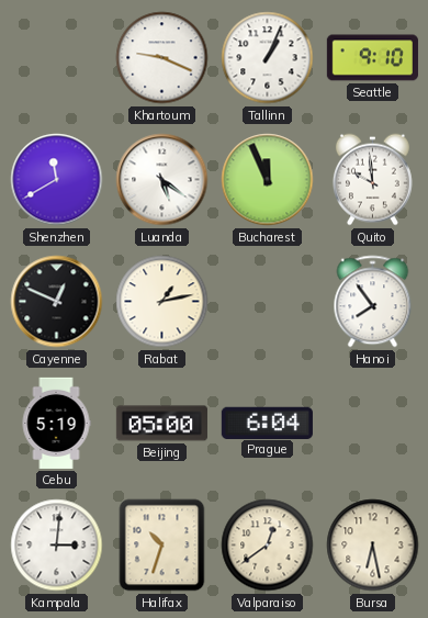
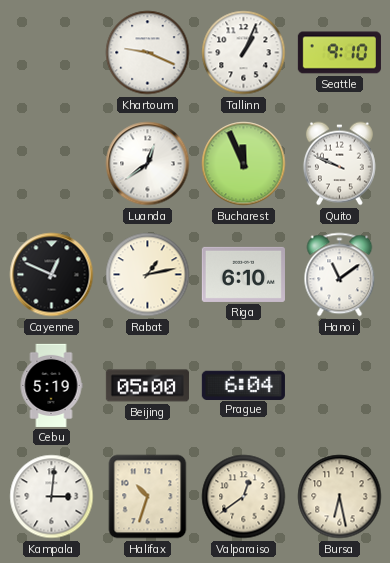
Shenzhen: 11:40 -> none
Luanda: 5:21 -> 12:39
Quito: 9:59 -> 9:49
Riga: none -> 6:10
Hanoi: 7:54 -> 11:09
